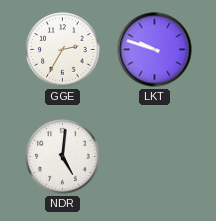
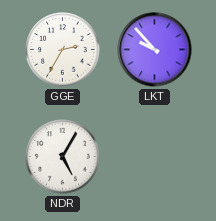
LKT: 9:48 -> 9:53
NDR: 5:01 -> 5:05
